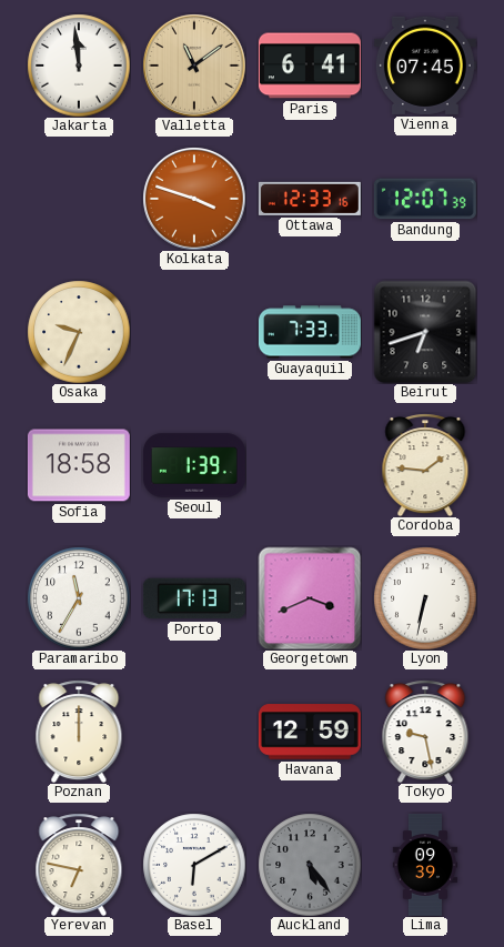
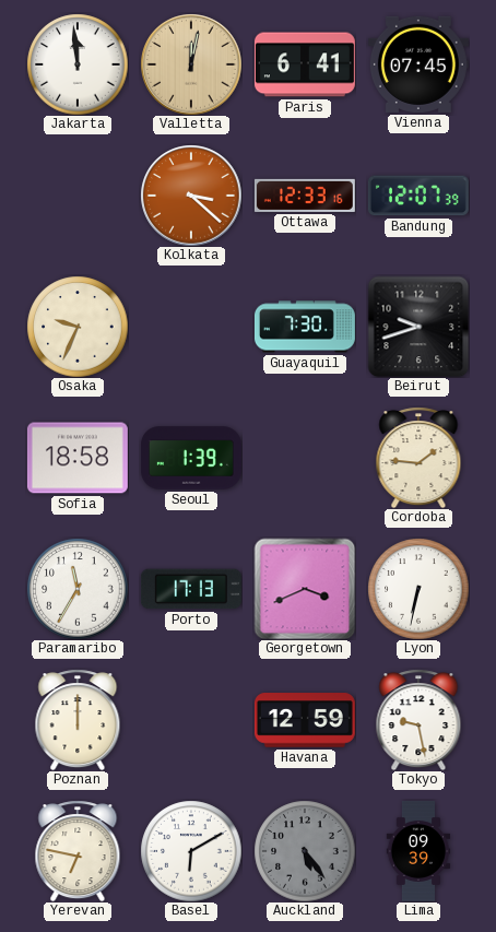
Valletta: 11:09 -> 12:02
Kolkata: 3:48 -> 3:22
Guayaquil: 7:33 -> 7:30
Beirut: 6:42 -> 9:42
